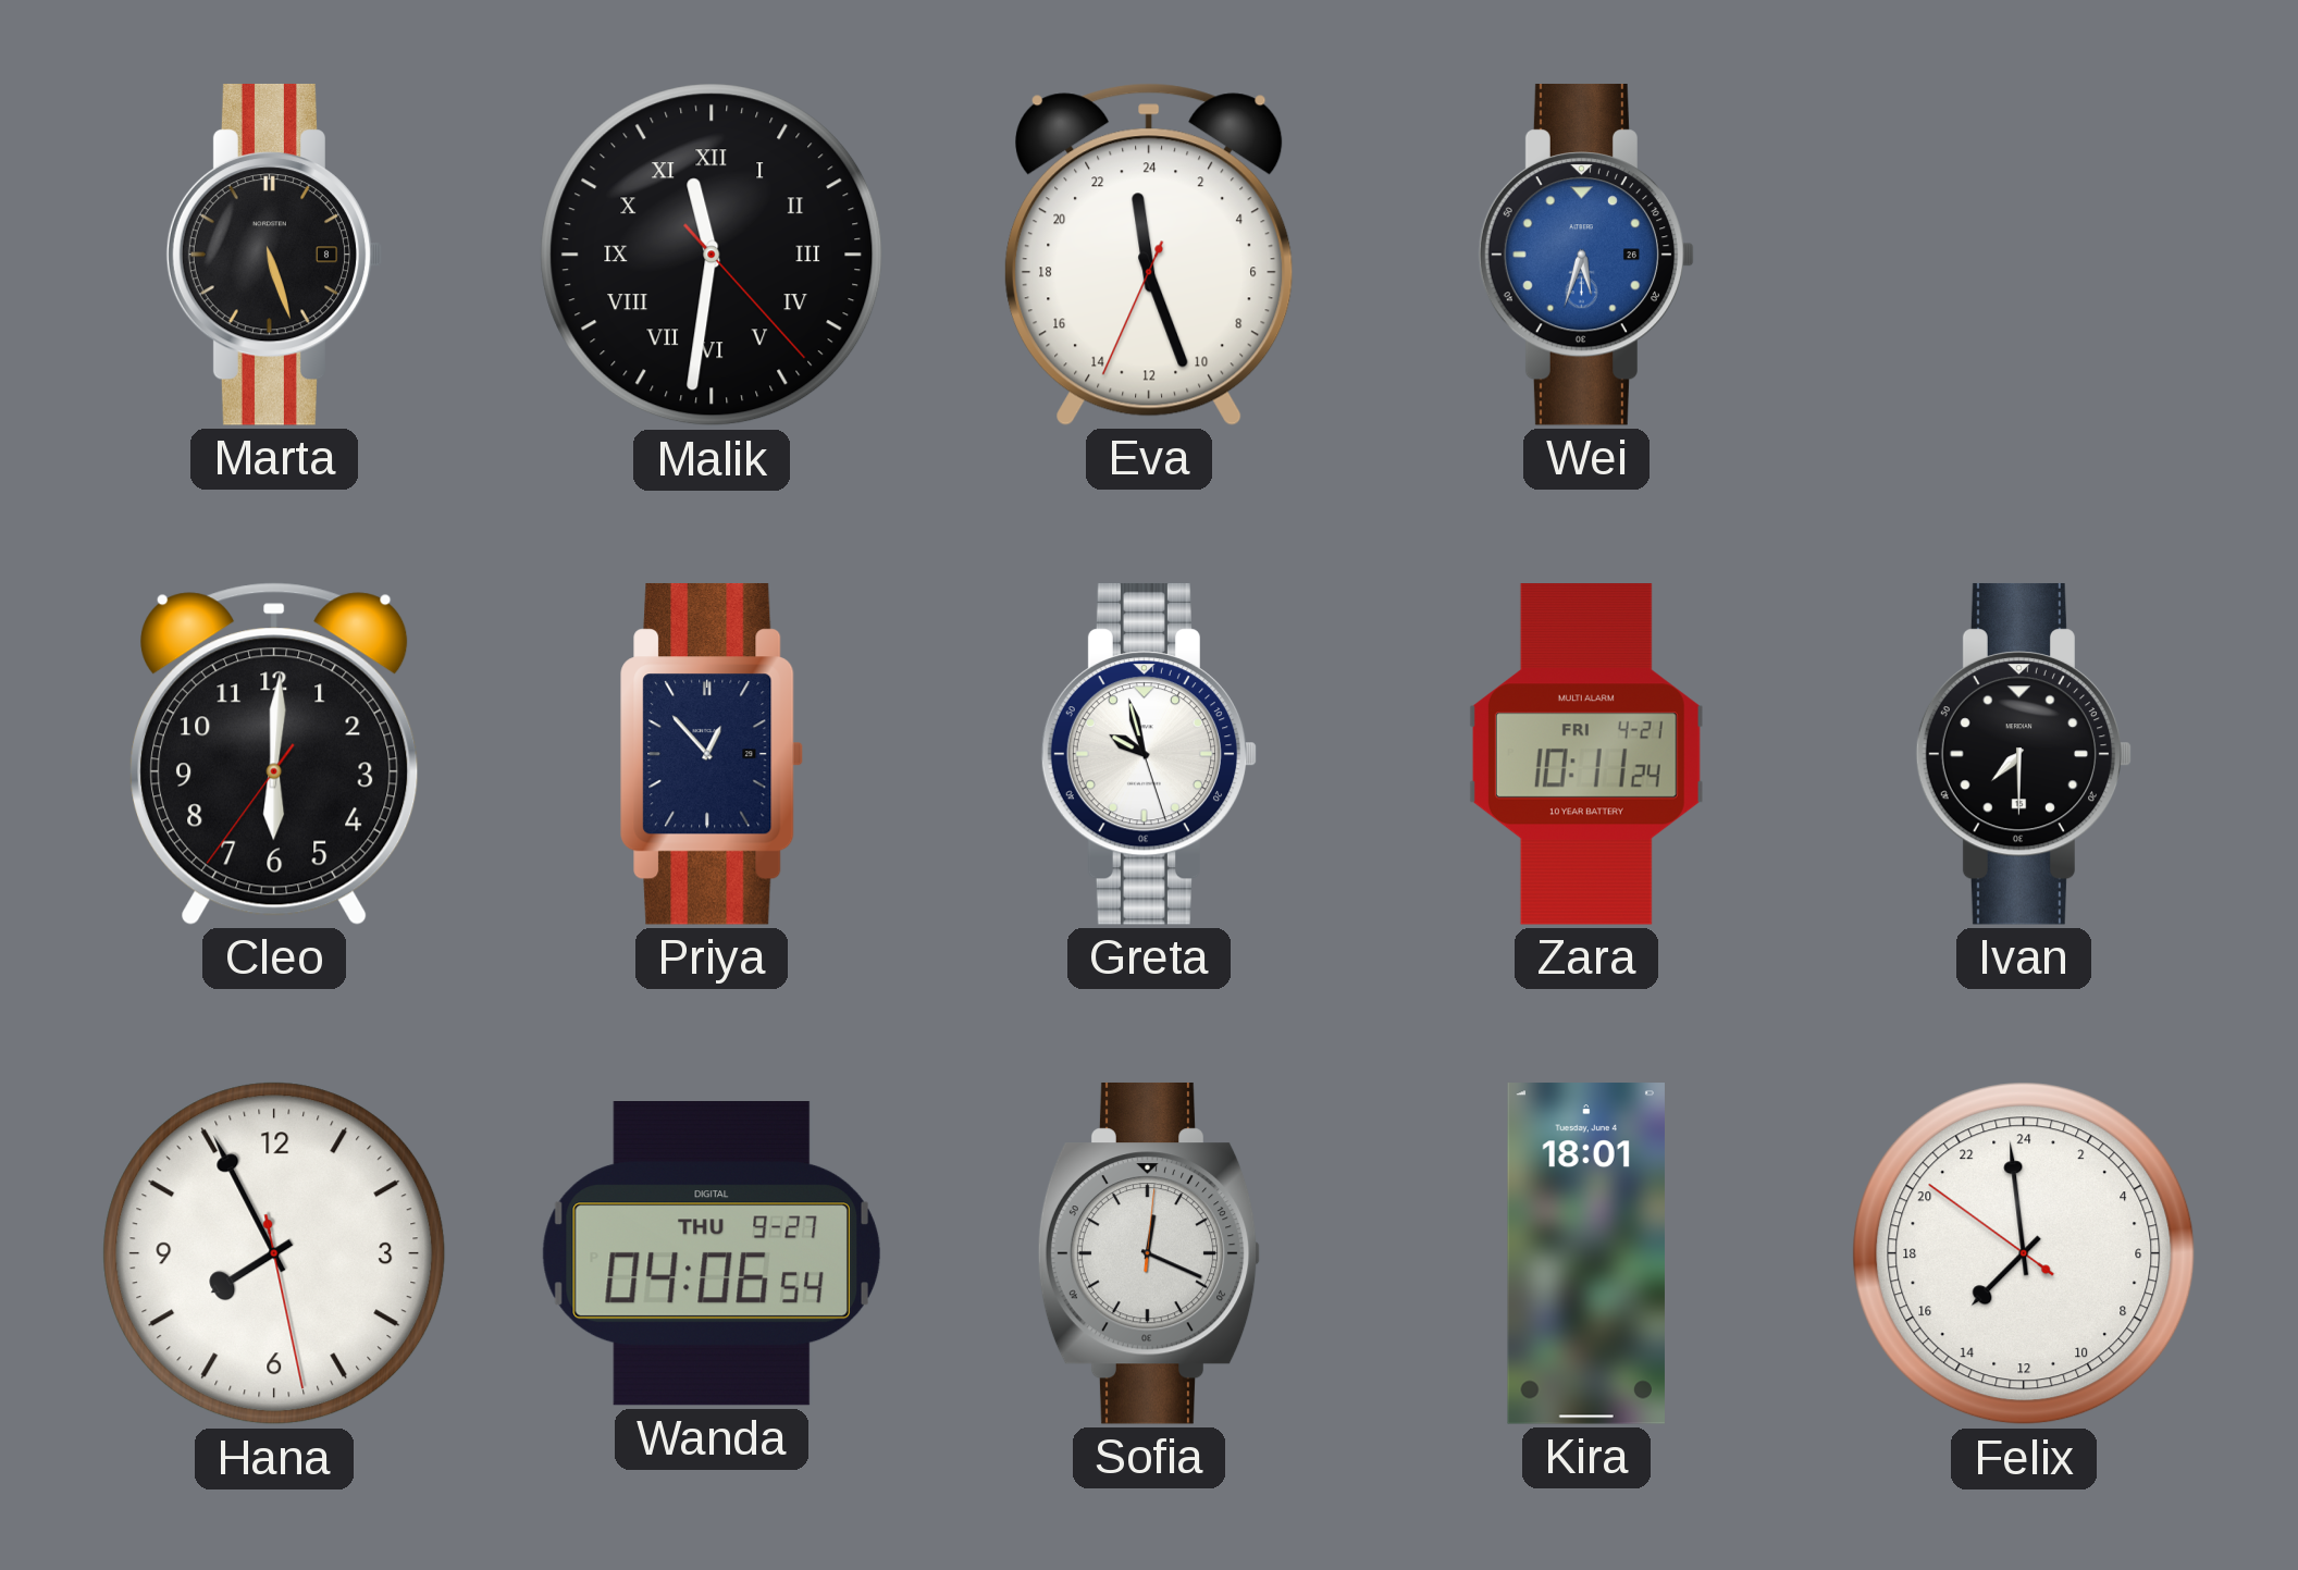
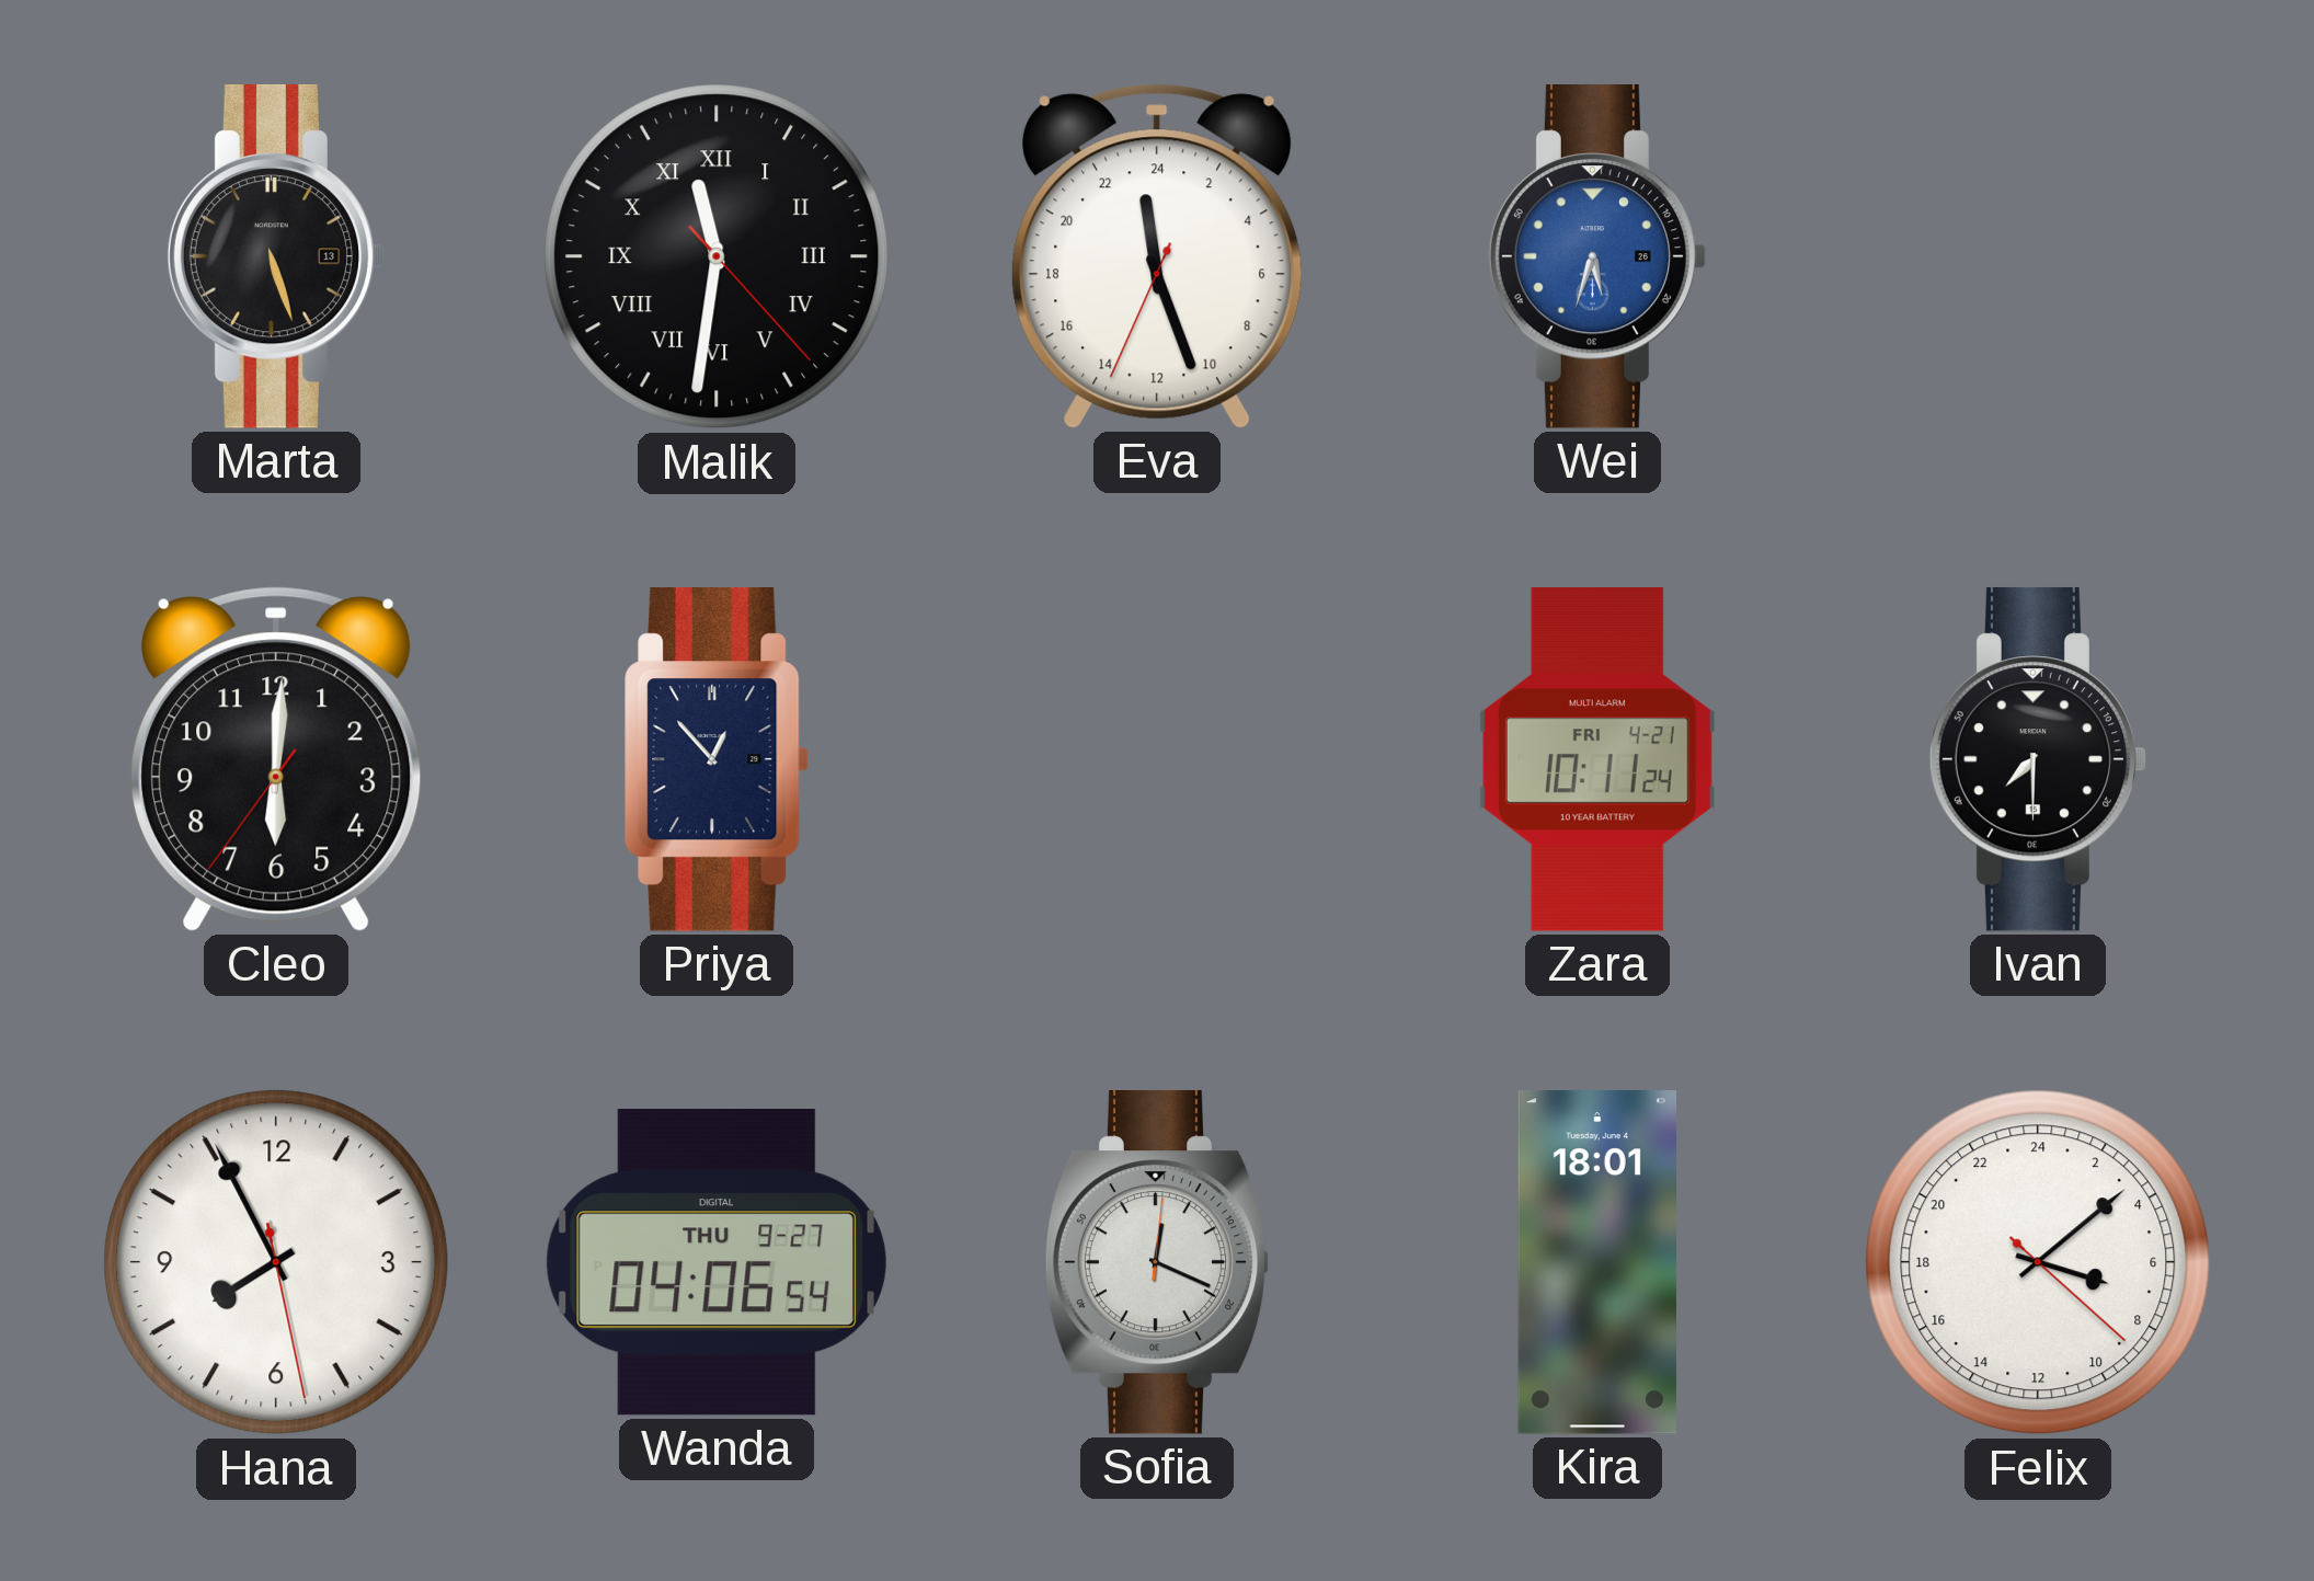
Marta date: 8 -> 13
Greta: 9:57 -> none
Felix: 14:58 -> 7:08
